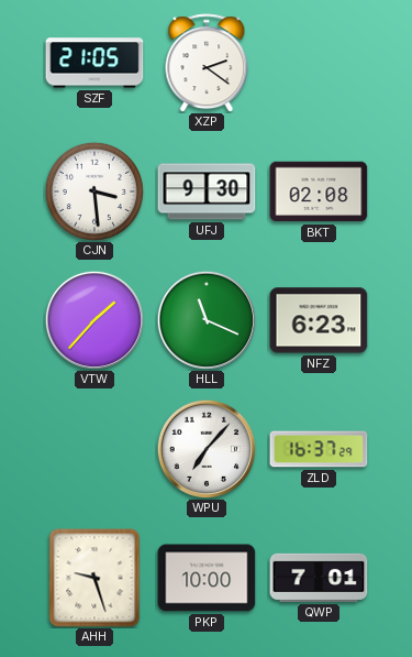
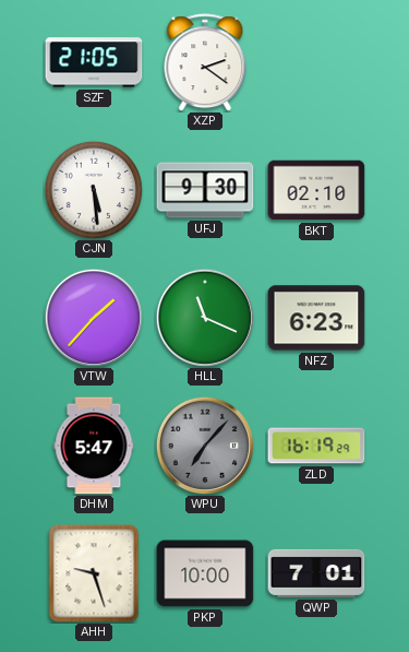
CJN: 3:29 -> 5:29
BKT: 02:08 -> 02:10
DHM: none -> 5:47
WPU dial: white -> grey
ZLD: 16:37 -> 16:19
